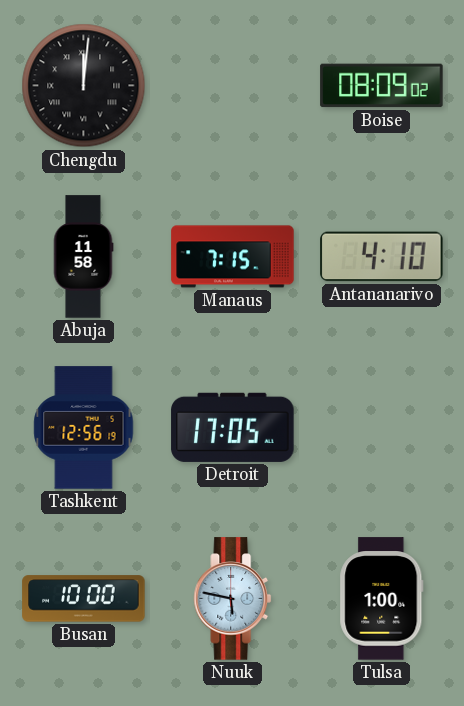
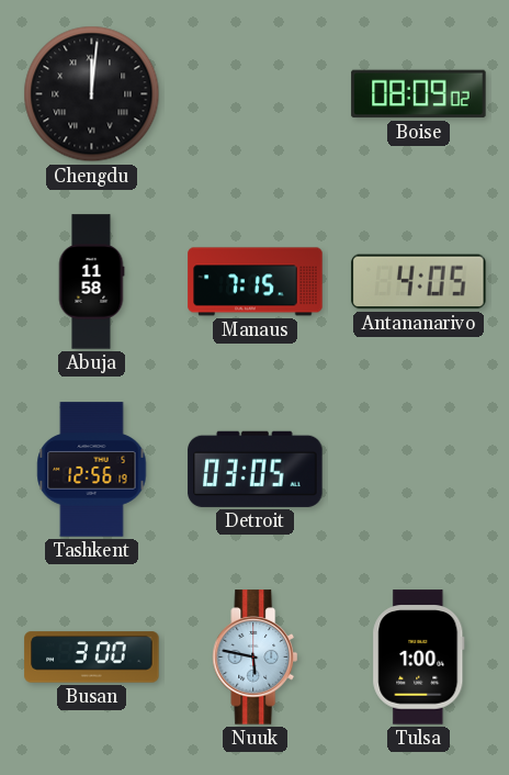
Antananarivo: 4:10 -> 4:05
Detroit: 17:05 -> 03:05
Busan: 10:00 -> 3:00
